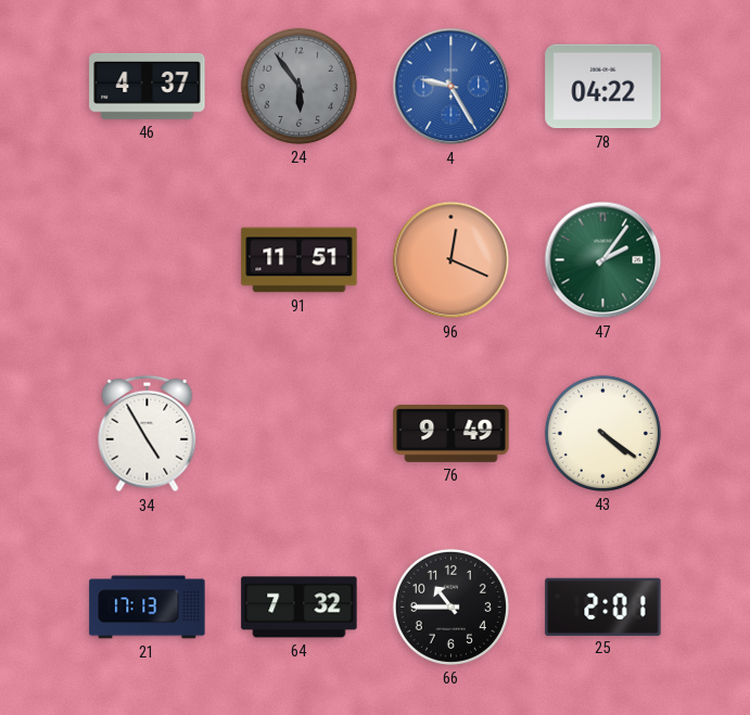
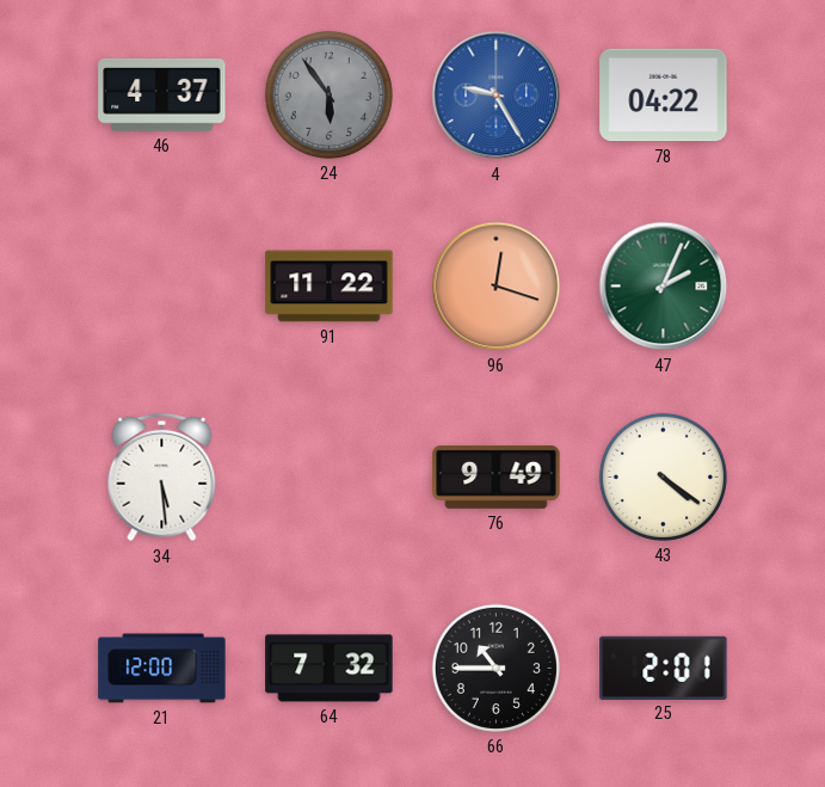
91: 11:51 -> 11:22
96: 12:19 -> 12:18
47: 2:06 -> 2:04
34: 4:55 -> 5:29
21: 17:13 -> 12:00
